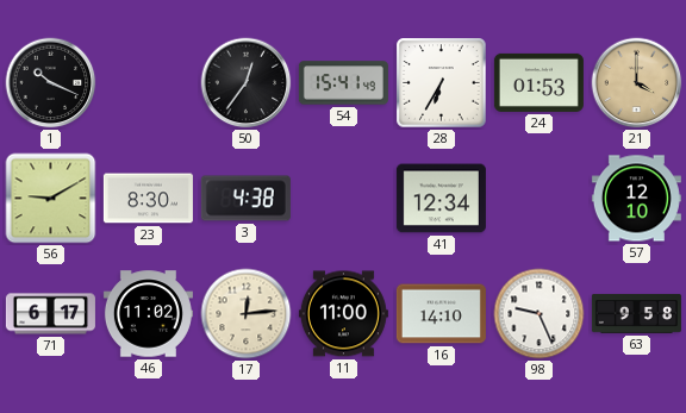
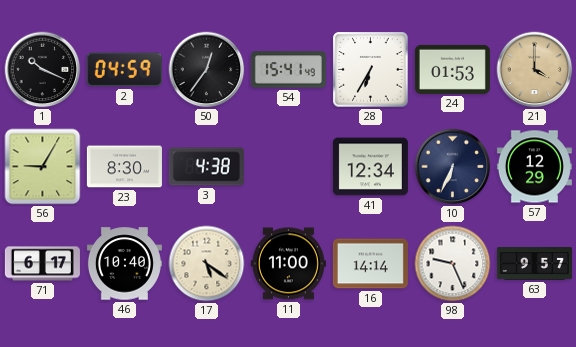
2: none -> 04:59
56: 9:10 -> 9:05
10: none -> 6:34
57: 12:10 -> 12:29
46: 11:02 -> 10:40
17: 12:14 -> 5:21
16: 14:10 -> 14:14
63: 9:58 -> 9:57
